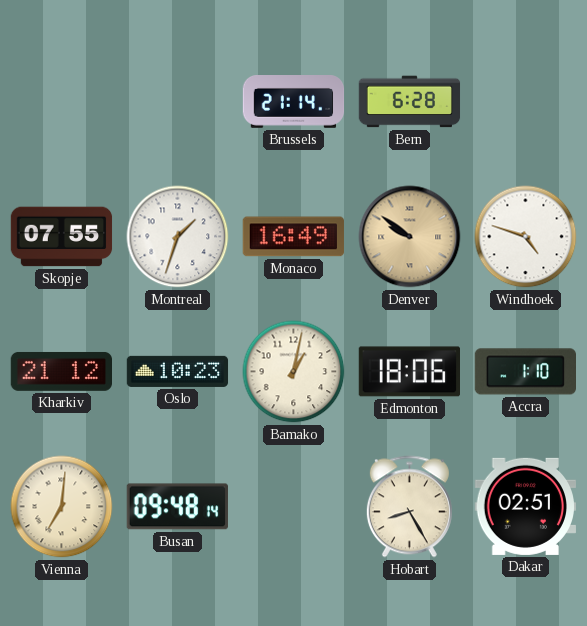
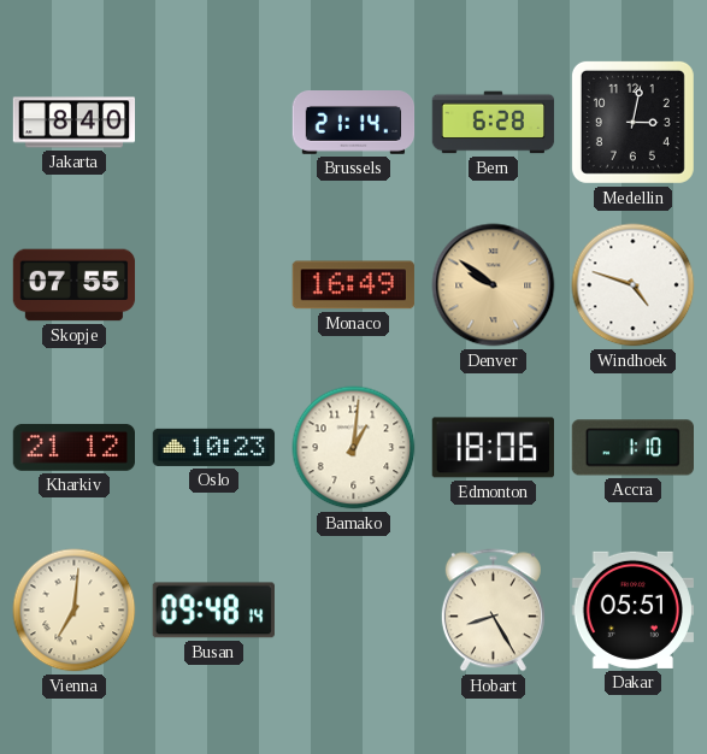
Jakarta: none -> 8:40
Medellin: none -> 3:02
Montreal: 1:33 -> none
Bamako: 1:02 -> 1:01
Dakar: 02:51 -> 05:51
